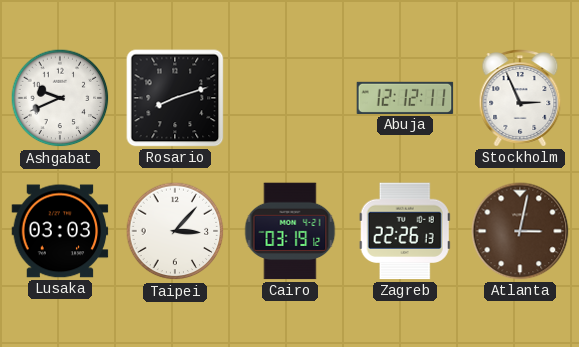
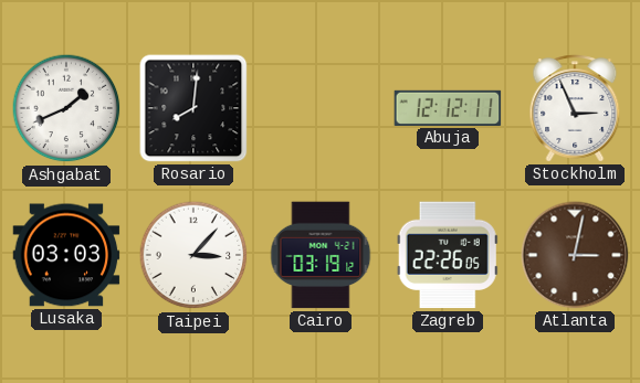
Ashgabat: 9:41 -> 1:41
Rosario: 8:12 -> 8:01
Zagreb: 22:26:13 -> 22:26:05
